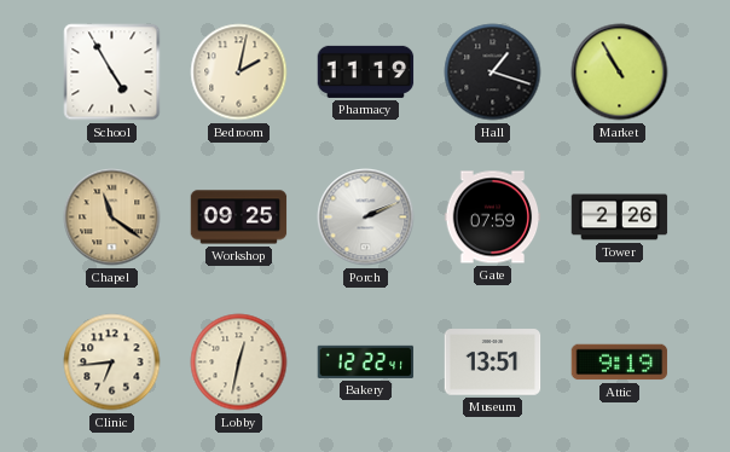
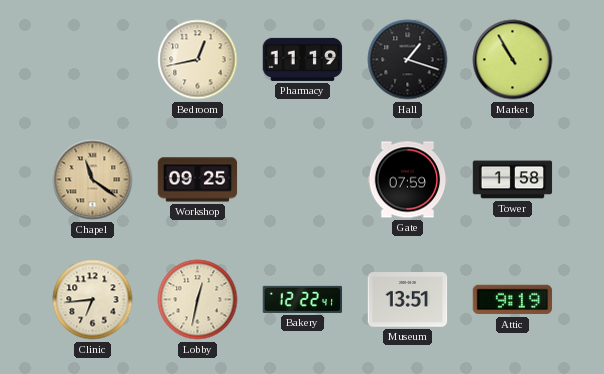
School: 4:55 -> none
Bedroom: 2:02 -> 12:43
Porch: 2:11 -> none
Tower: 2:26 -> 1:58
